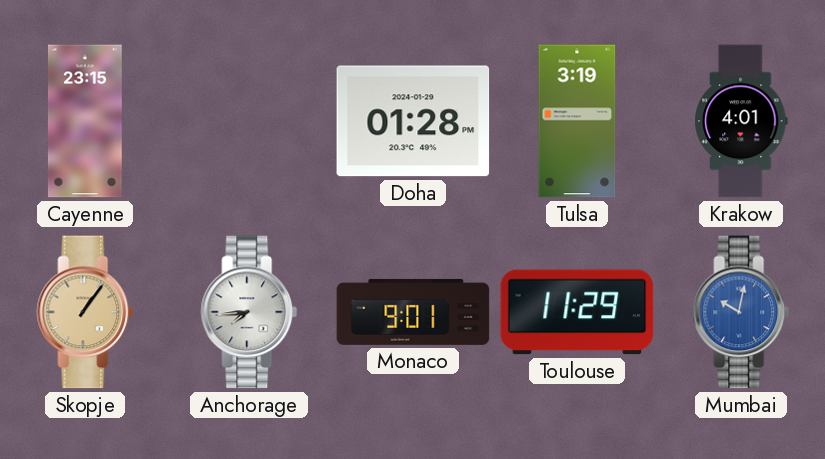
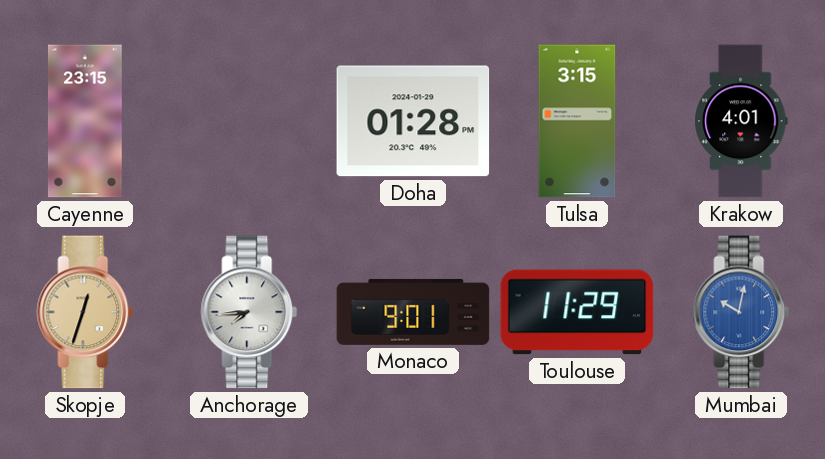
Tulsa: 3:19 -> 3:15
Skopje: 1:06 -> 12:33
